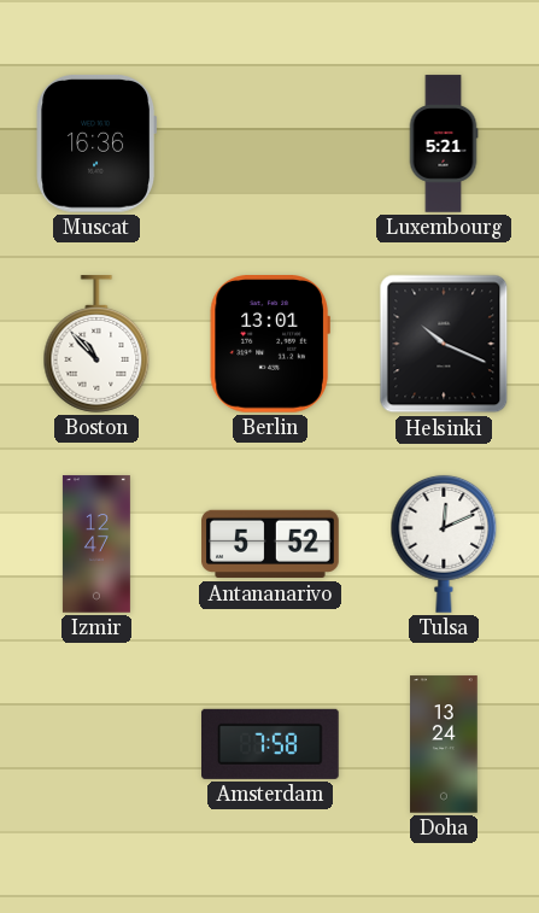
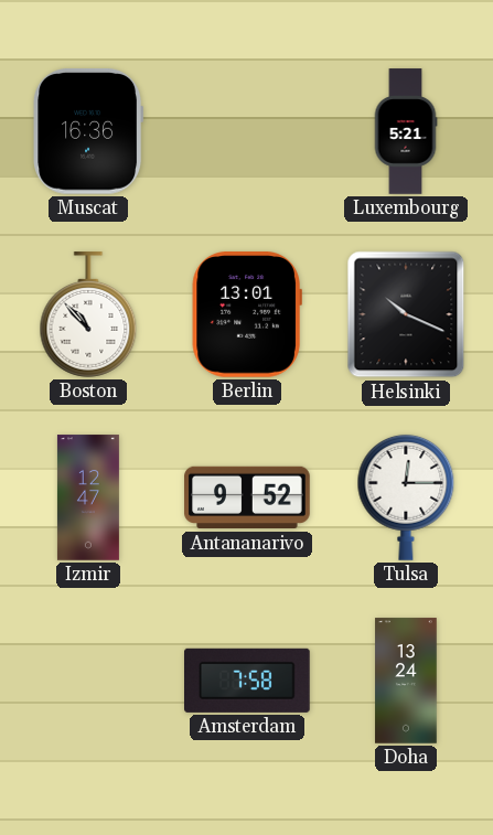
Antananarivo: 5:52 -> 9:52
Tulsa: 12:11 -> 12:15
